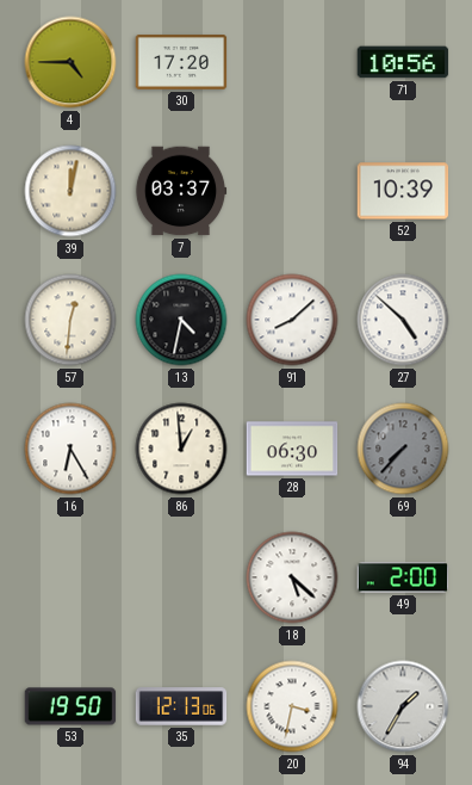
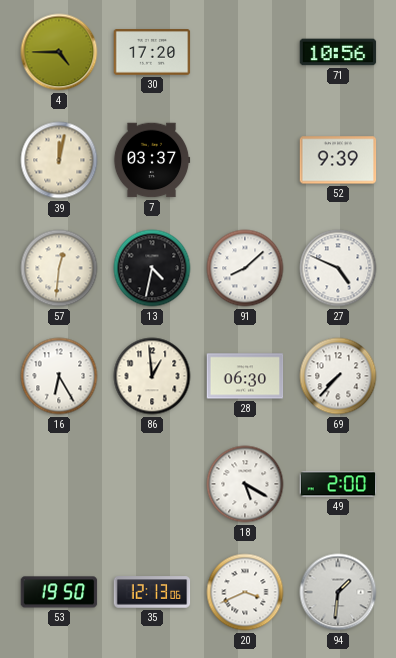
52: 10:39 -> 9:39
27: 4:52 -> 4:49
69 dial: grey -> white
18: 5:22 -> 5:20
20: 3:32 -> 3:41
94: 1:35 -> 1:31
